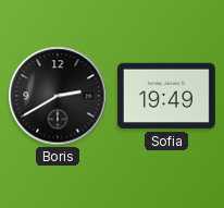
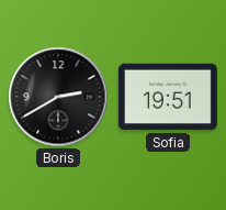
Sofia: 19:49 -> 19:51
